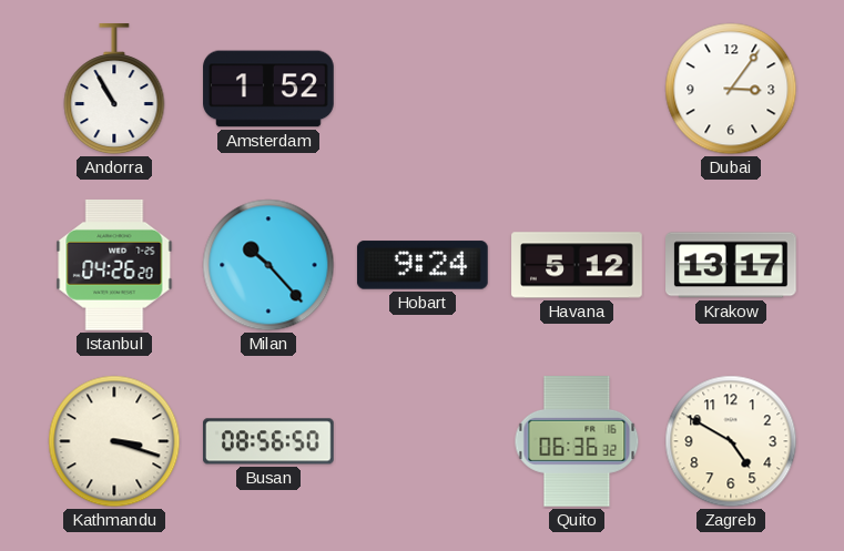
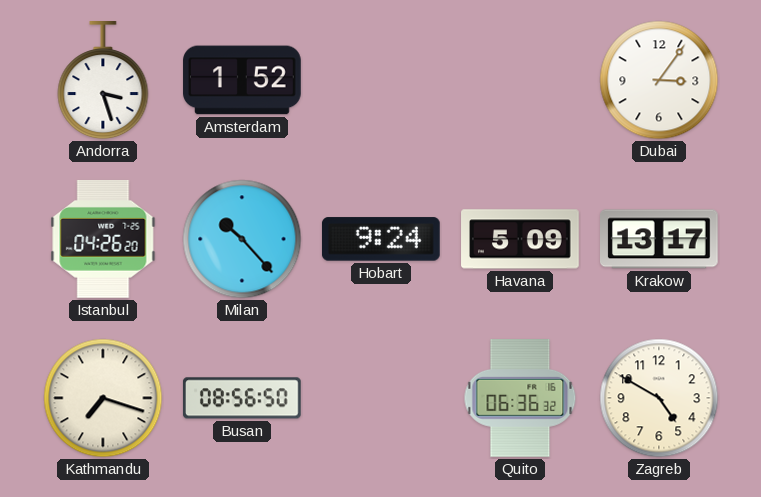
Andorra: 10:55 -> 3:27
Havana: 5:12 -> 5:09
Kathmandu: 3:18 -> 7:18
